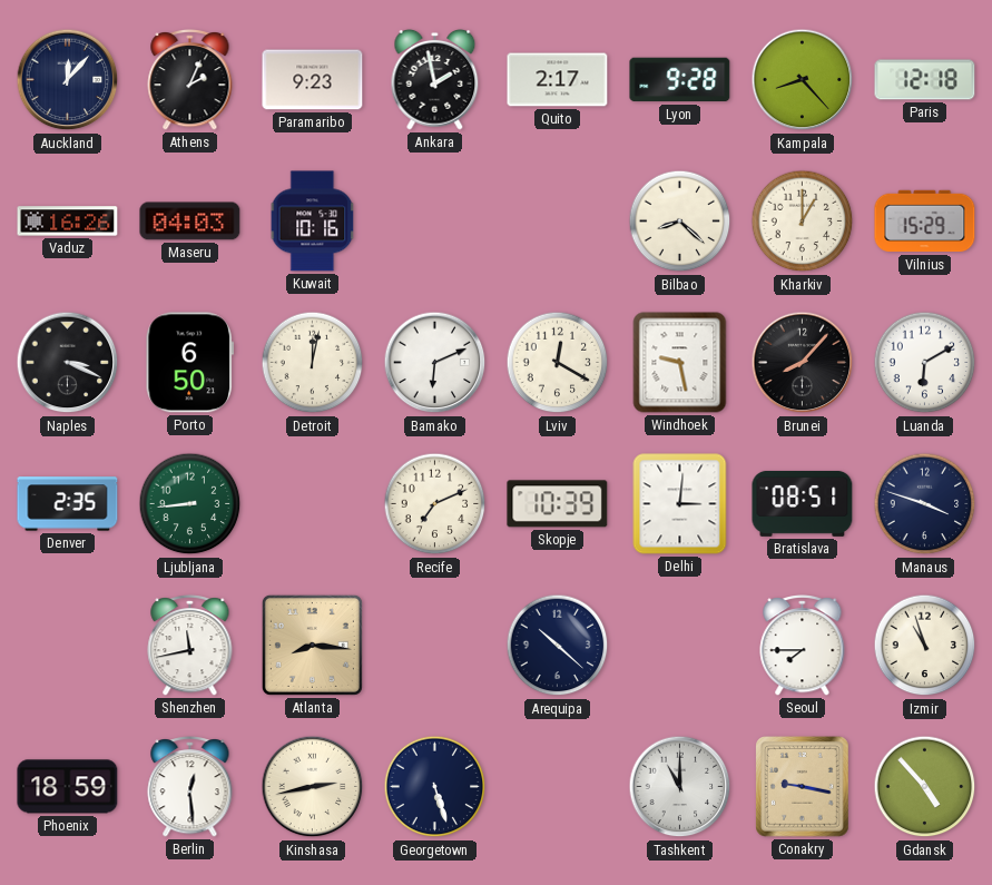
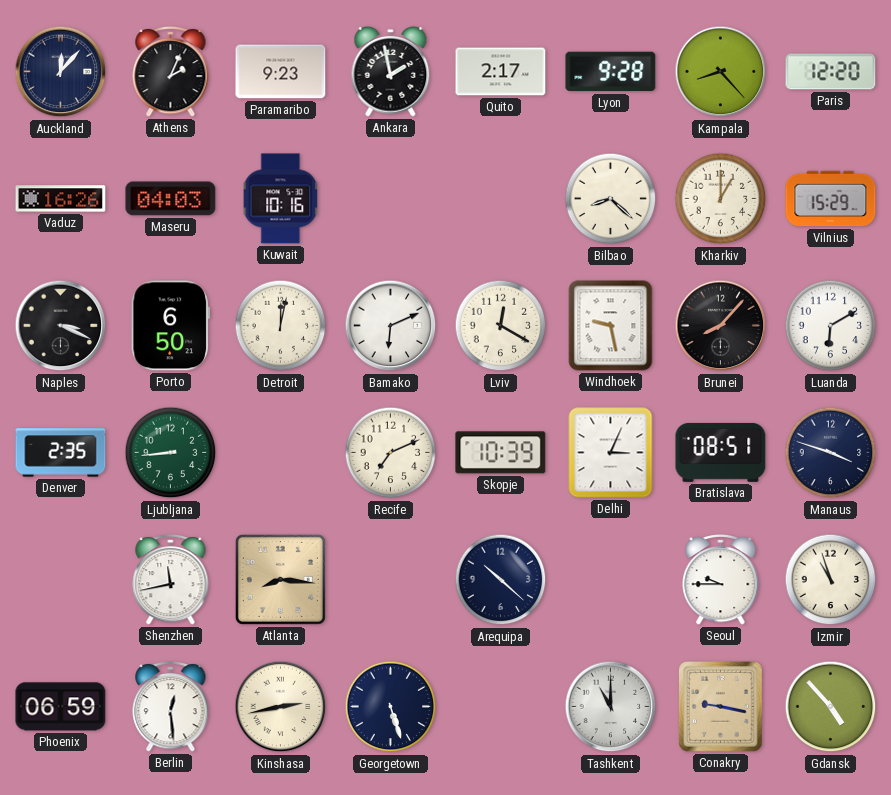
Paris: 12:18 -> 12:20
Delhi: 3:01 -> 3:04
Seoul: 7:45 -> 9:45
Phoenix: 18:59 -> 06:59
